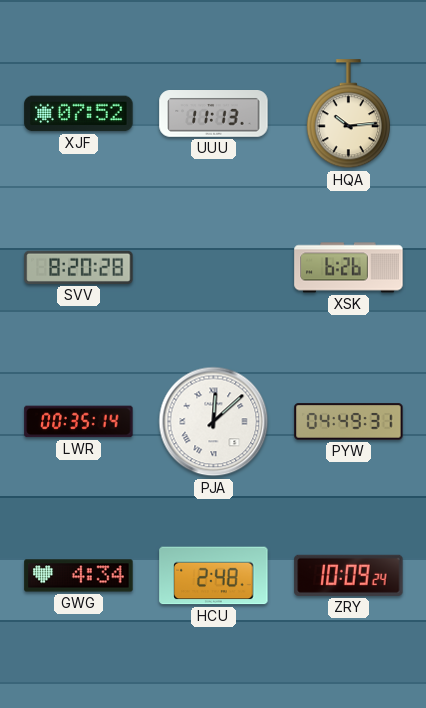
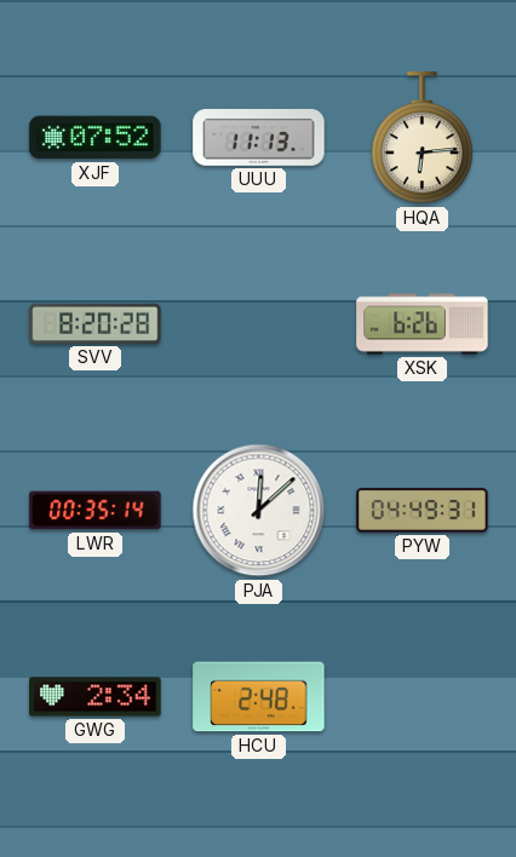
HQA: 10:14 -> 6:14
GWG: 4:34 -> 2:34
ZRY: 10:09 -> none
